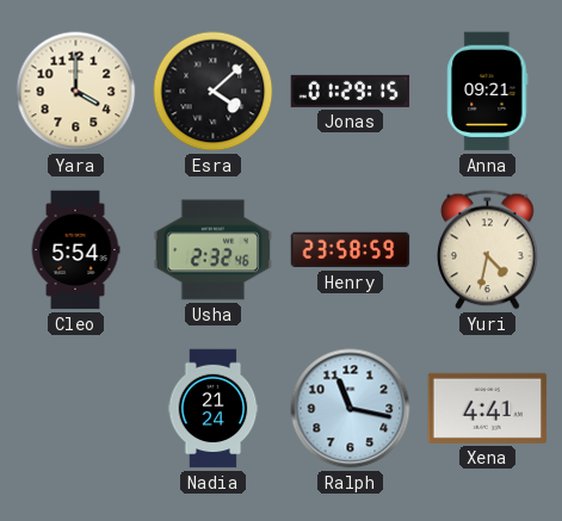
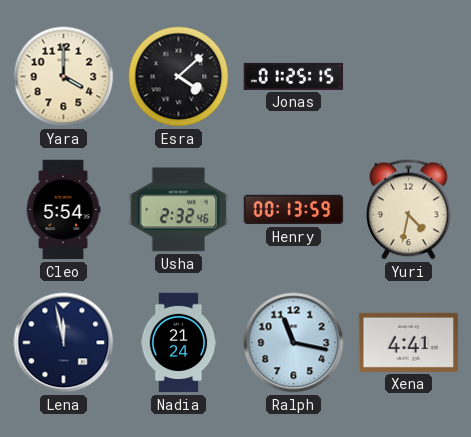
Jonas: 01:29 -> 01:25
Anna: 09:21 -> none
Henry: 23:58 -> 00:13
Lena: none -> 11:58
